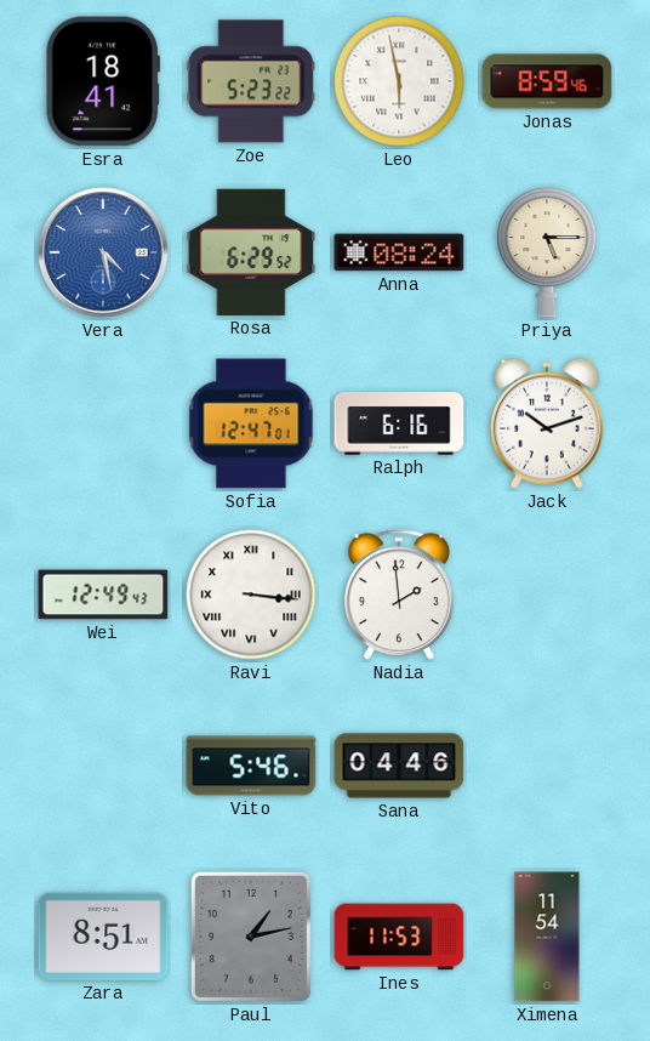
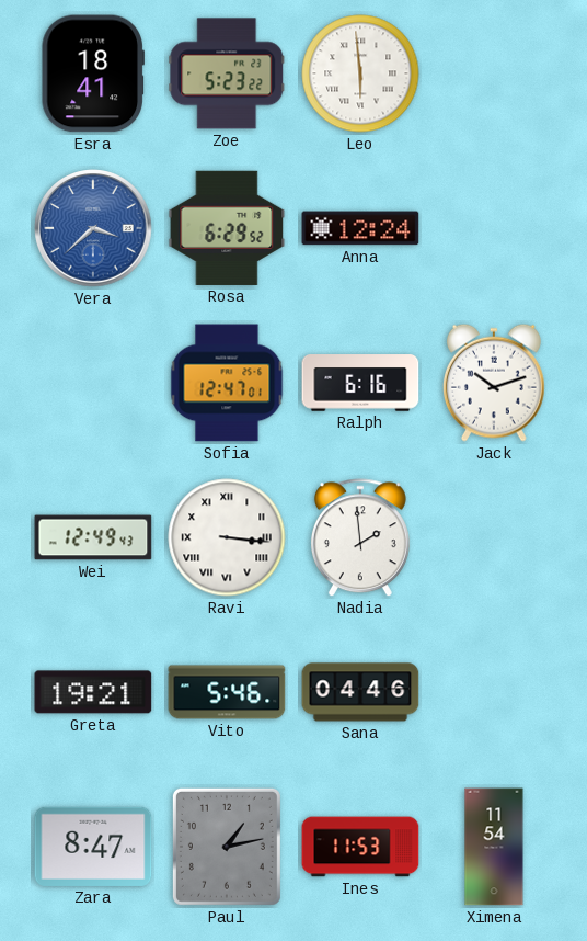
Leo: 5:58 -> 5:59
Jonas: 8:59 -> none
Vera: 4:28 -> 3:38
Anna: 08:24 -> 12:24
Priya: 5:15 -> none
Greta: none -> 19:21
Zara: 8:51 -> 8:47
